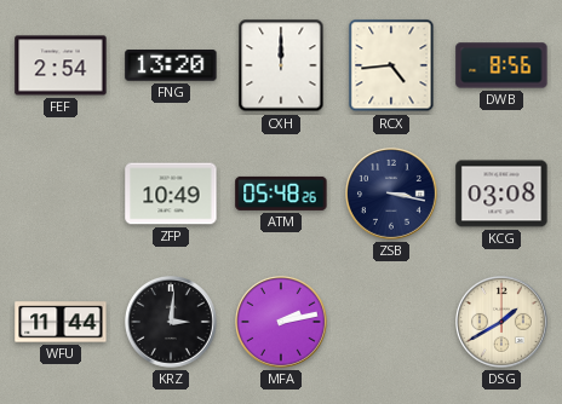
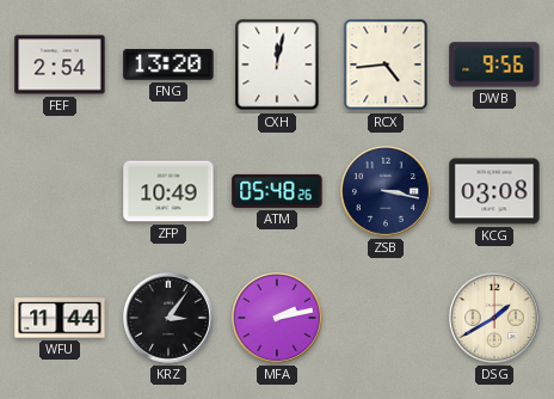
CXH: 12:00 -> 12:02
DWB: 8:56 -> 9:56
KRZ: 3:01 -> 3:06
